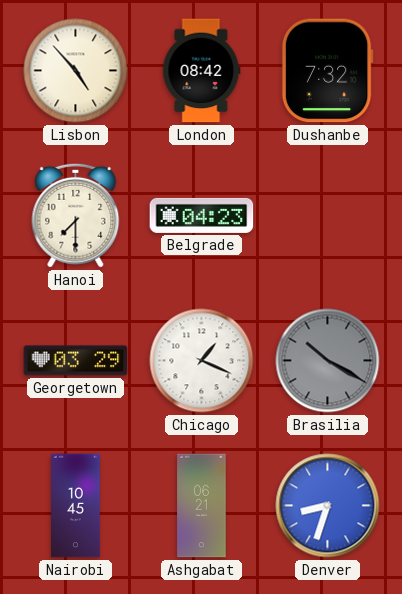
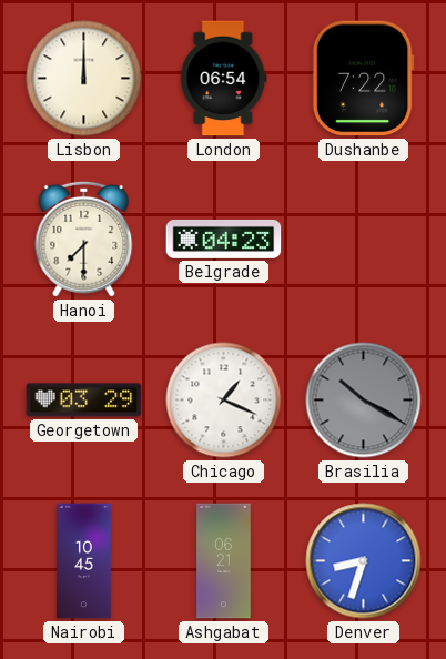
Lisbon: 4:53 -> 12:00
London: 08:42 -> 06:54
Dushanbe: 7:32 -> 7:22
